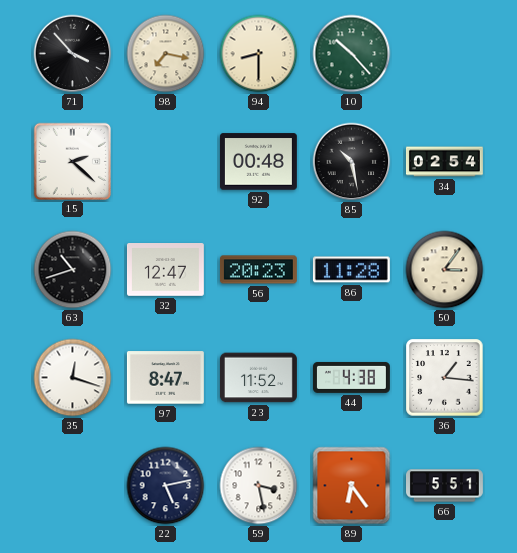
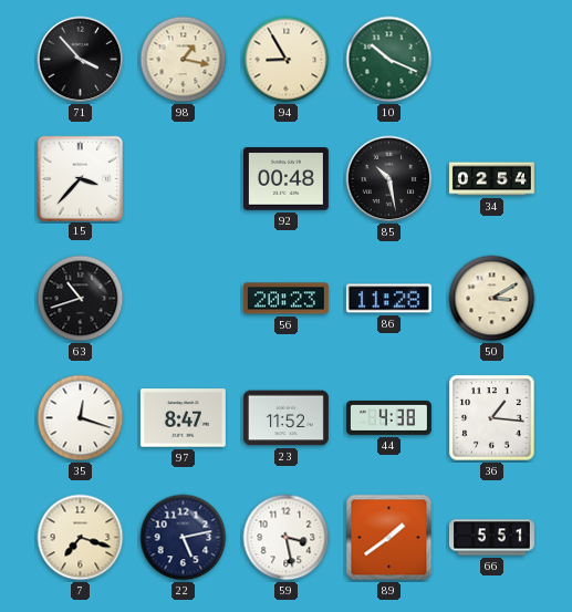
98: 7:17 -> 1:17
94: 8:30 -> 8:55
10: 10:23 -> 10:19
15: 2:22 -> 3:37
32: 12:47 -> none
50: 3:06 -> 3:10
7: none -> 7:18
89: 6:24 -> 1:39
